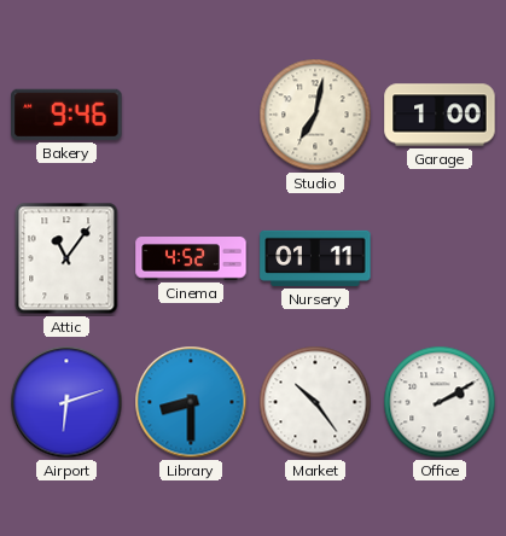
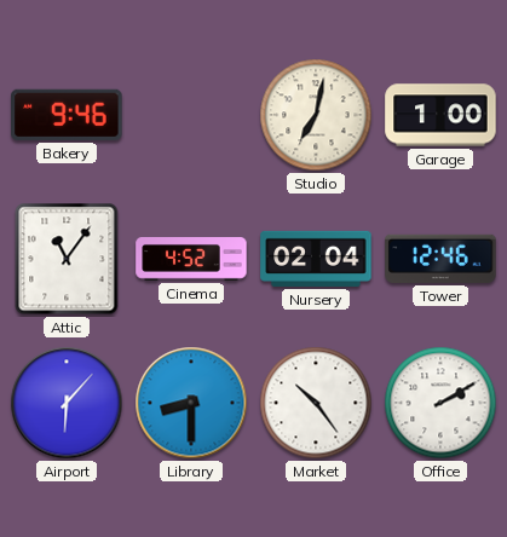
Nursery: 01:11 -> 02:04
Tower: none -> 12:46
Airport: 6:12 -> 6:07
